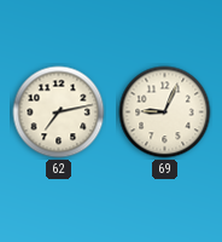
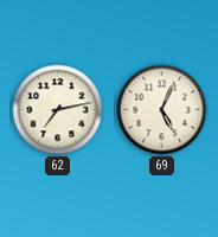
69: 9:04 -> 5:04
